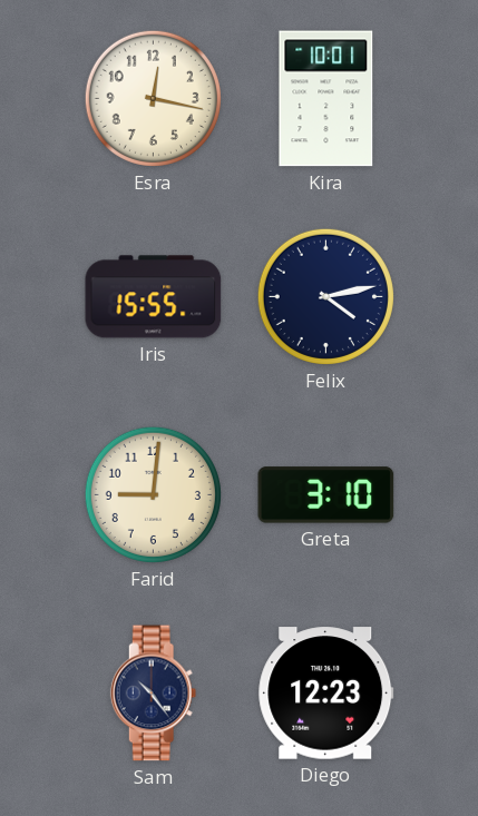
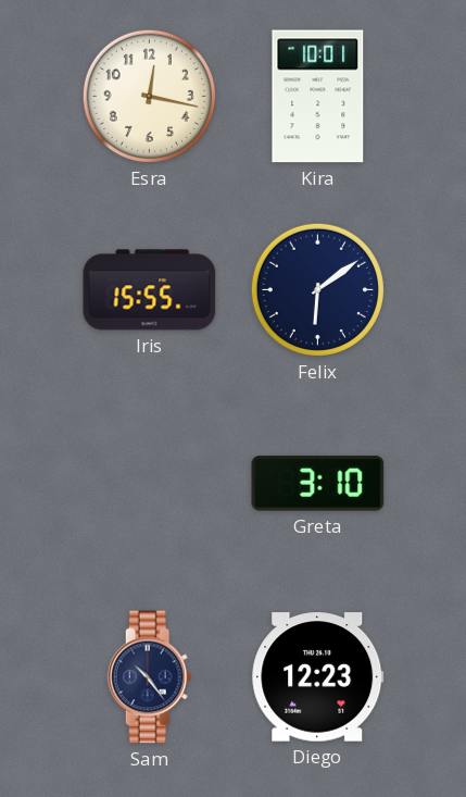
Felix: 4:13 -> 6:09
Farid: 9:01 -> none
